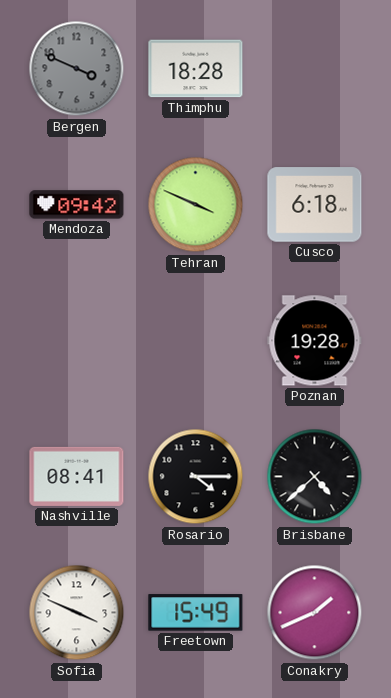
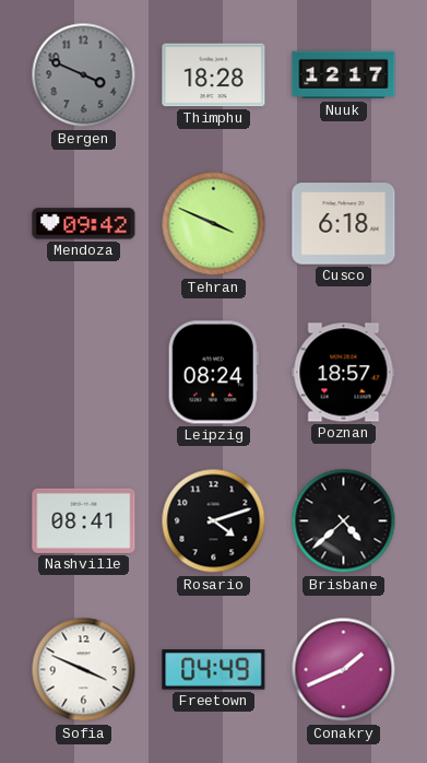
Nuuk: none -> 12:17
Leipzig: none -> 08:24
Poznan: 19:28 -> 18:57
Rosario: 4:15 -> 4:12
Freetown: 15:49 -> 04:49
